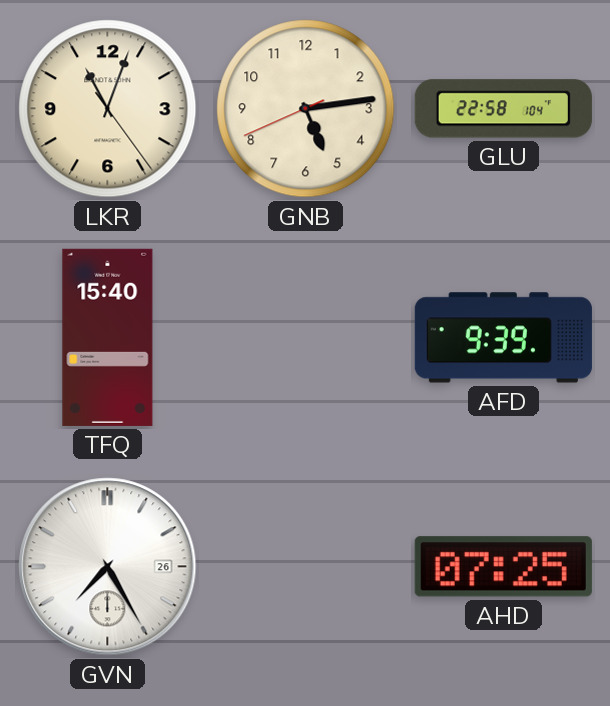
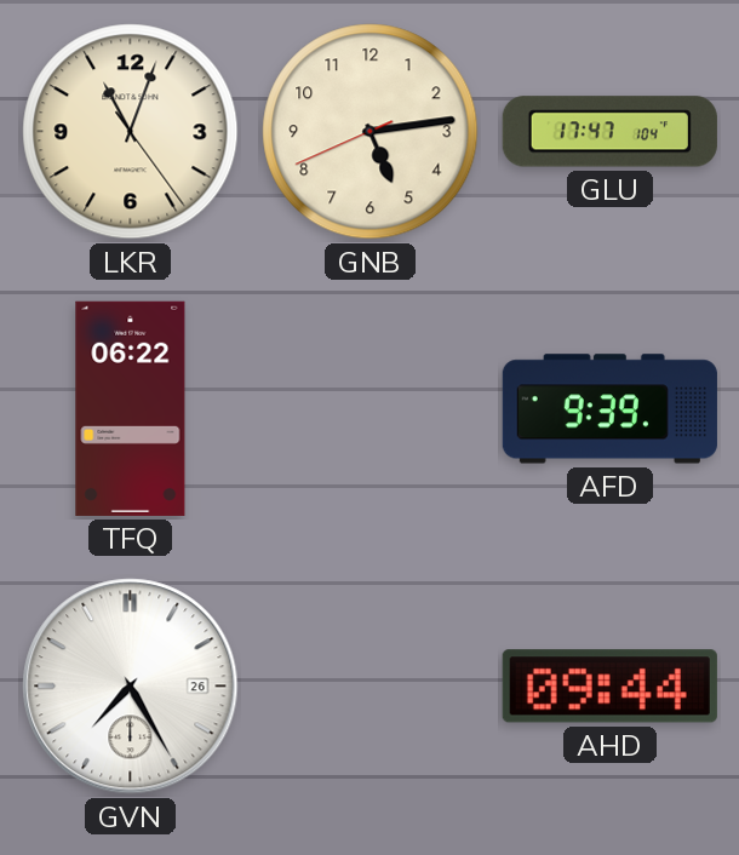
GLU: 22:58 -> 17:47
TFQ: 15:40 -> 06:22
AHD: 07:25 -> 09:44
